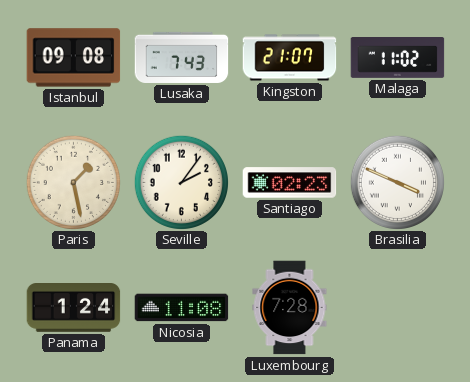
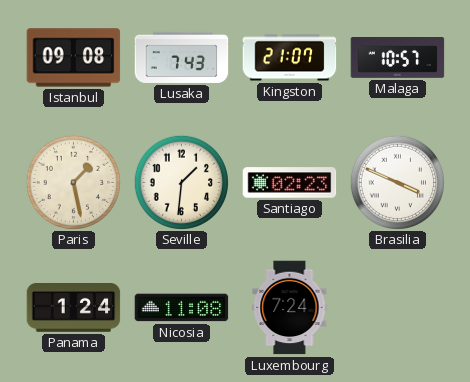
Malaga: 11:02 -> 10:57
Seville: 2:06 -> 1:31
Luxembourg: 7:28 -> 7:24
